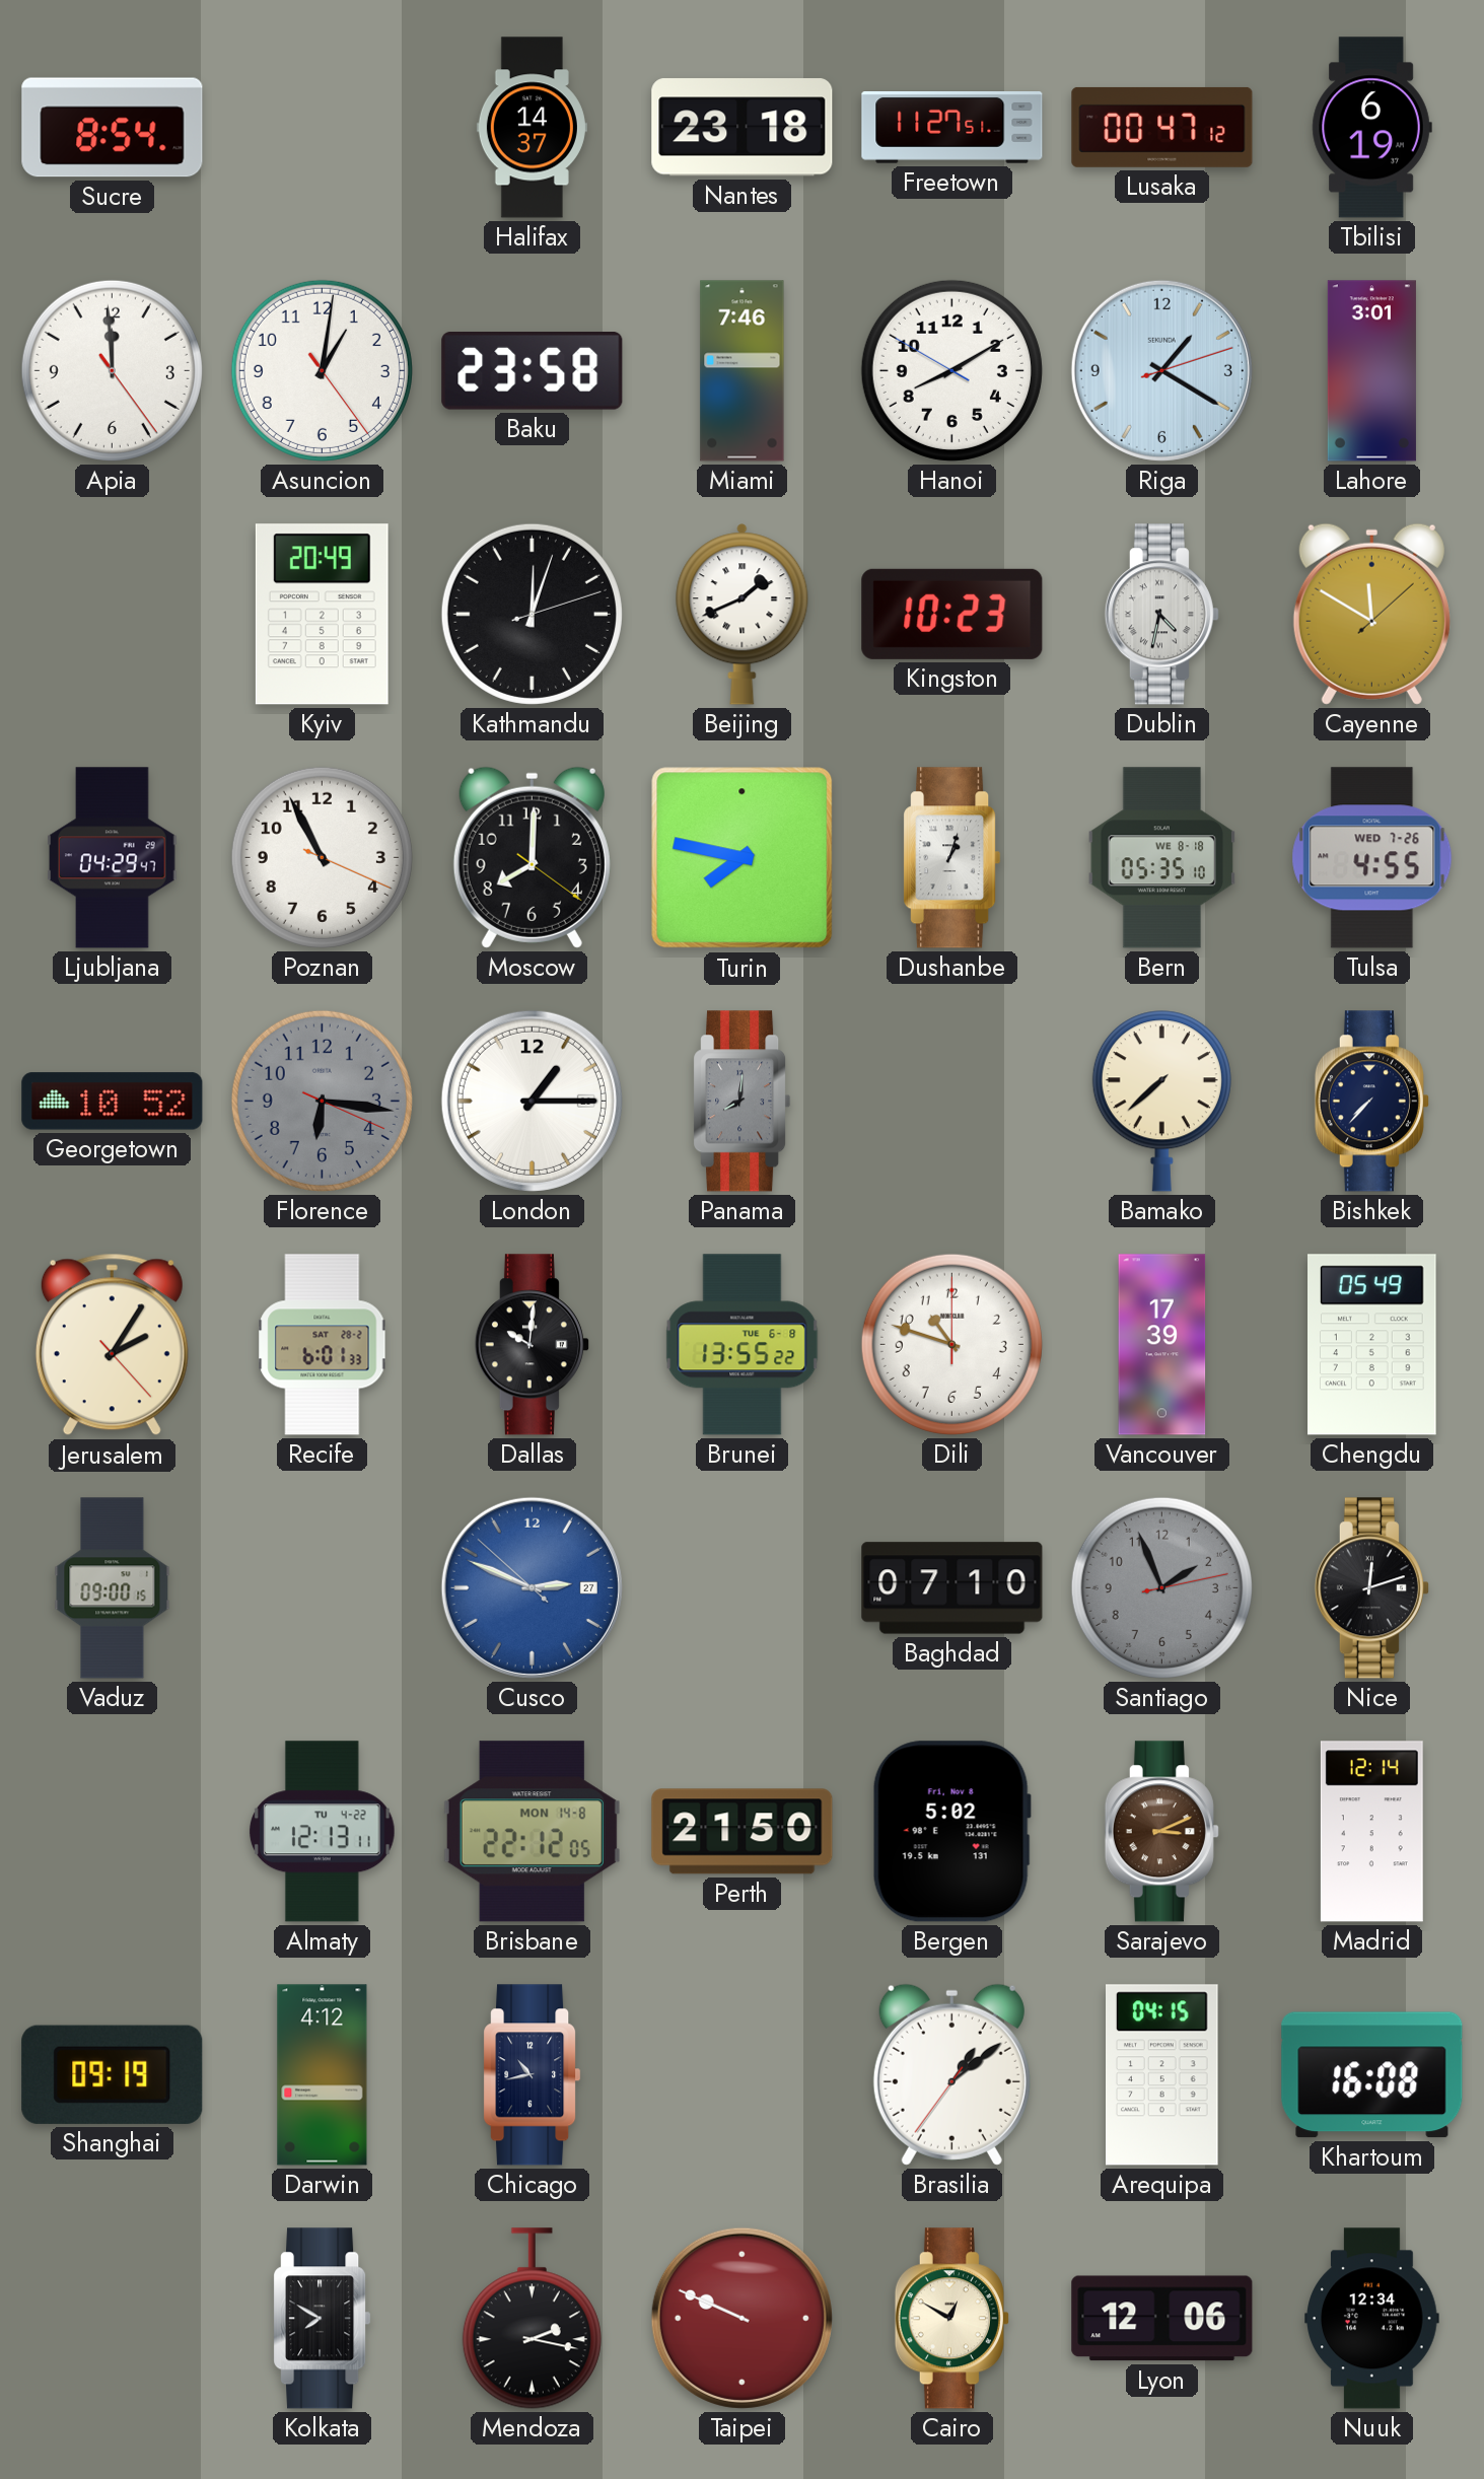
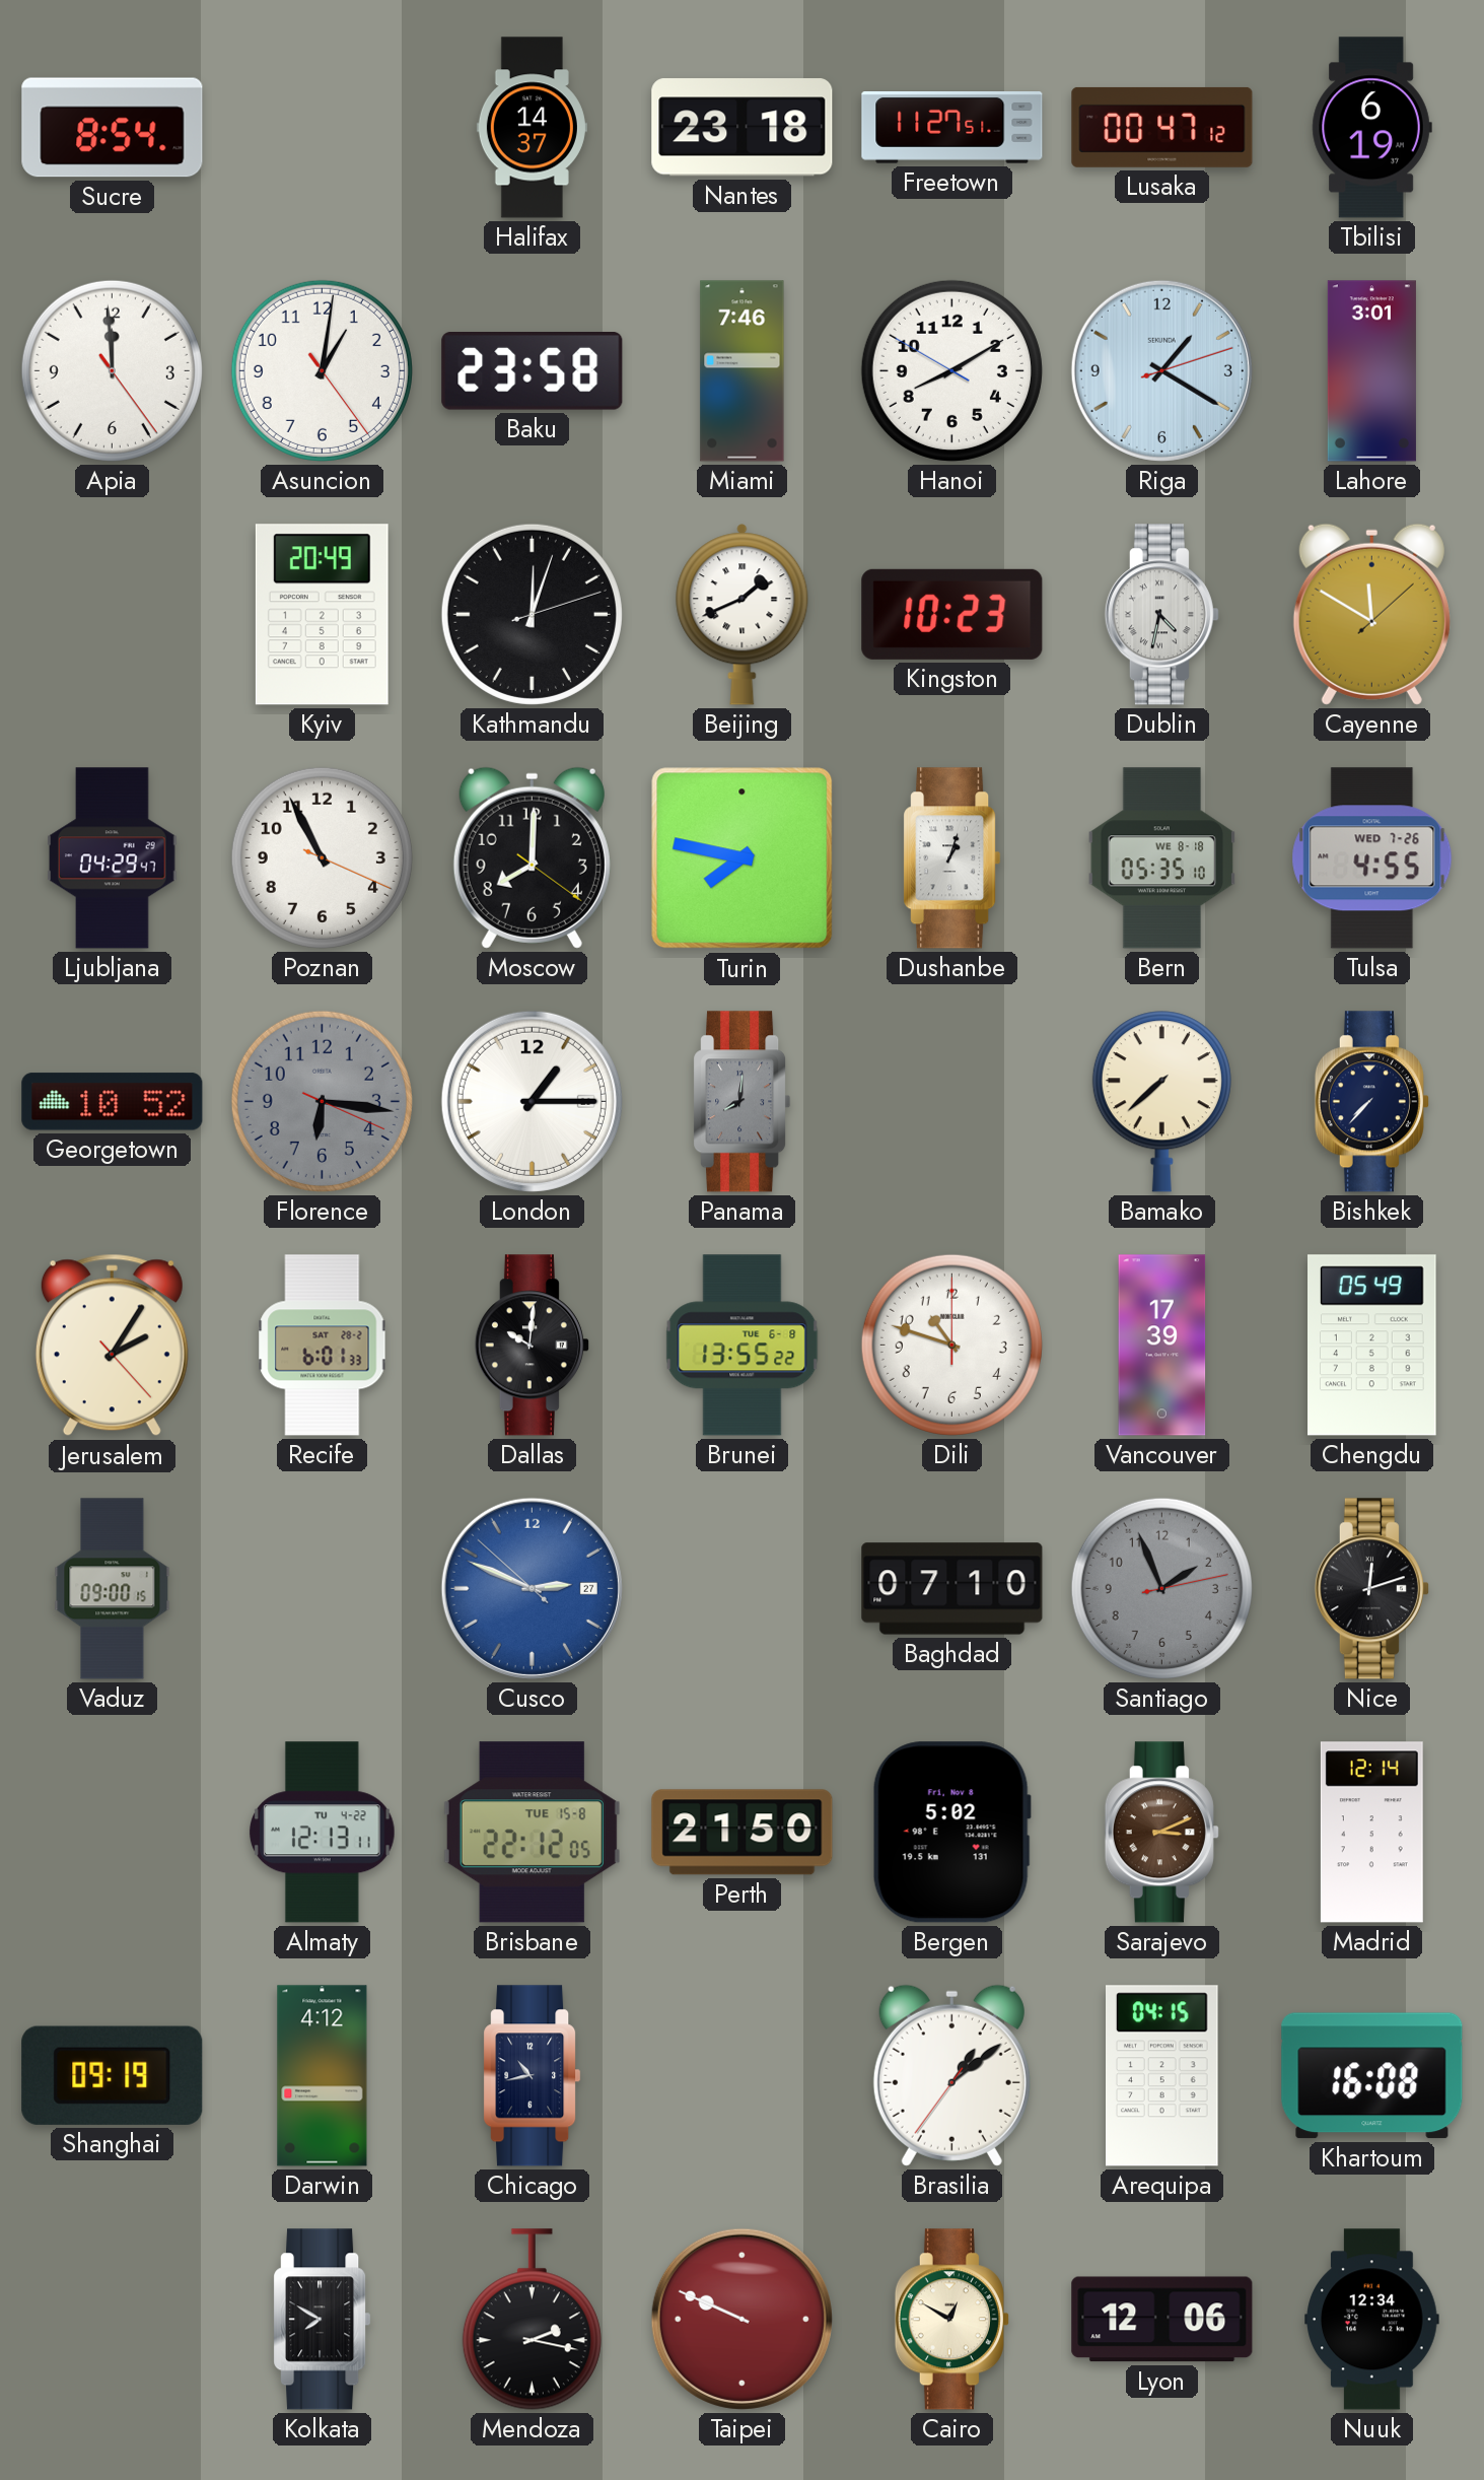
Brisbane date: MON 14-8 -> TUE 15-8
